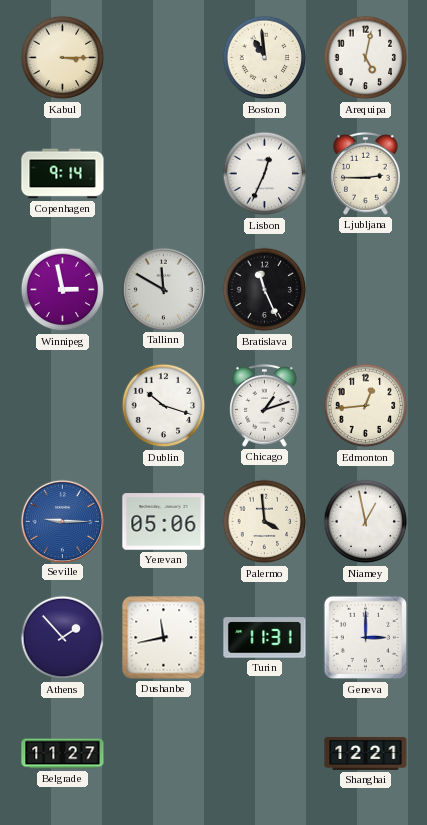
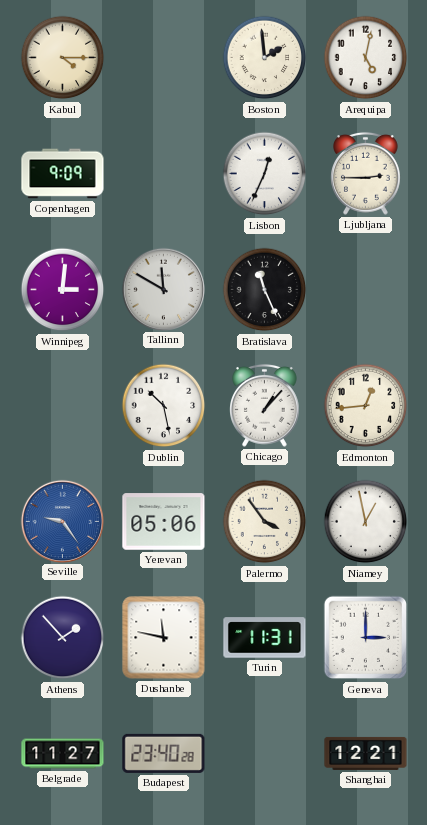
Kabul: 3:15 -> 4:15
Boston: 10:59 -> 1:59
Copenhagen: 9:14 -> 9:09
Winnipeg: 2:58 -> 3:01
Dublin: 10:18 -> 10:28
Chicago: 1:12 -> 1:07
Seville: 9:15 -> 9:24
Palermo: 3:59 -> 3:54
Dushanbe: 11:43 -> 11:47
Budapest: none -> 23:40
